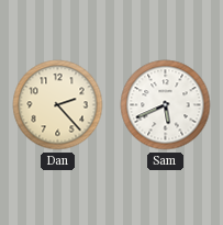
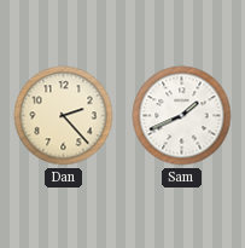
Sam: 5:41 -> 1:41
